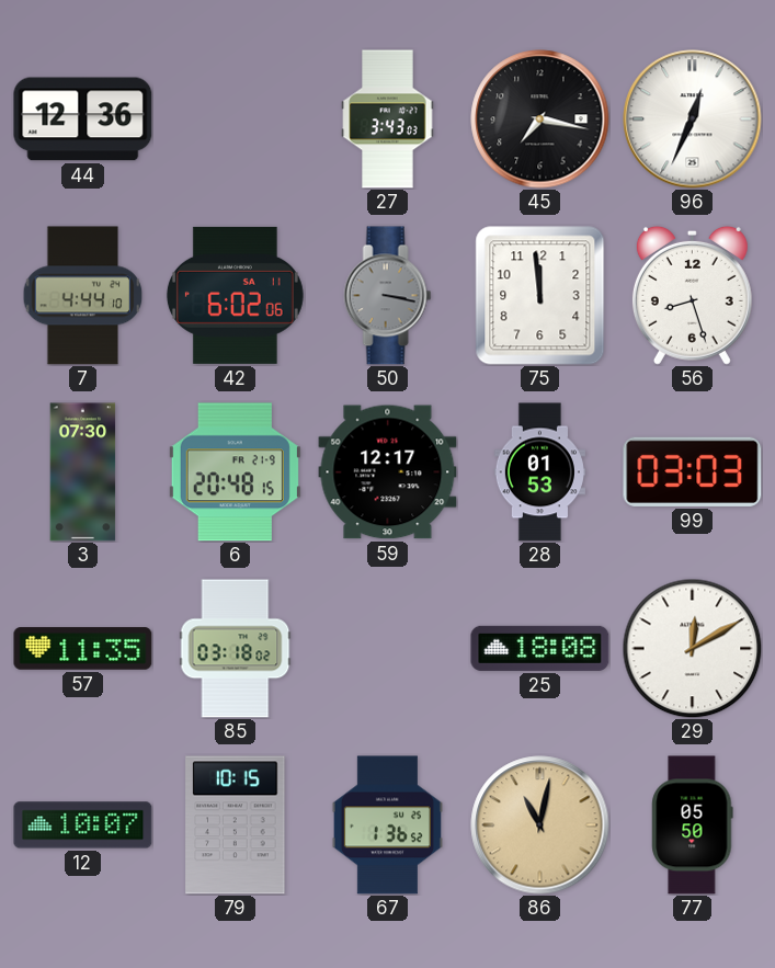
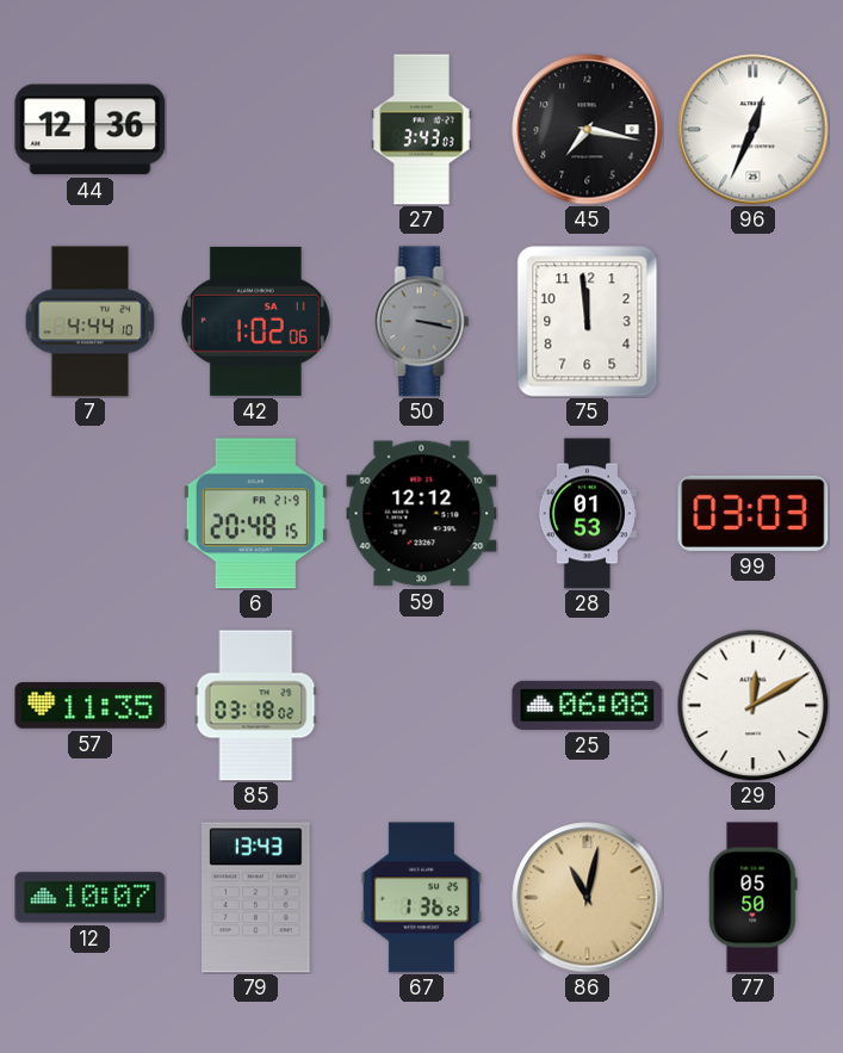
42: 6:02 -> 1:02
56: 8:27 -> none
3: 07:30 -> none
59: 12:17 -> 12:12
25: 18:08 -> 06:08
79: 10:15 -> 13:43
